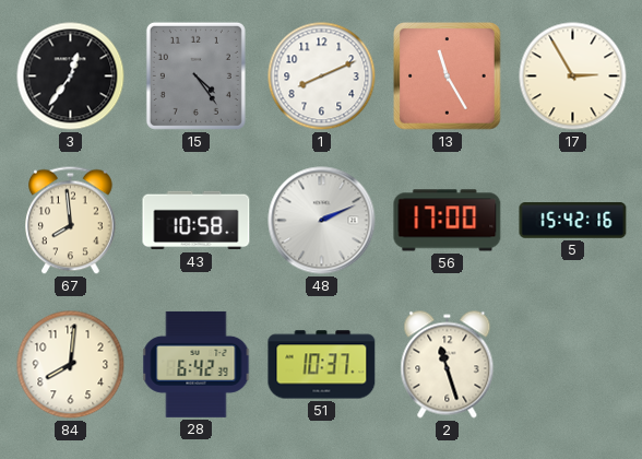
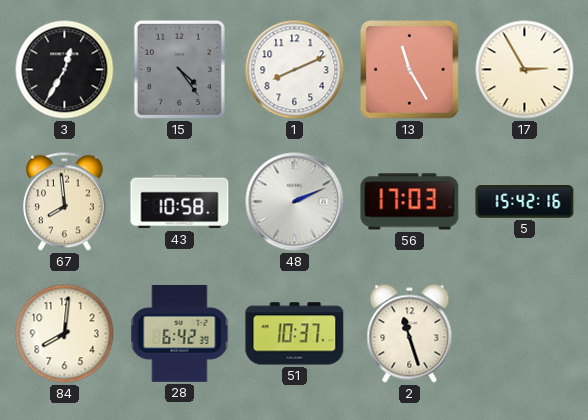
3: 12:36 -> 12:35
56: 17:00 -> 17:03
